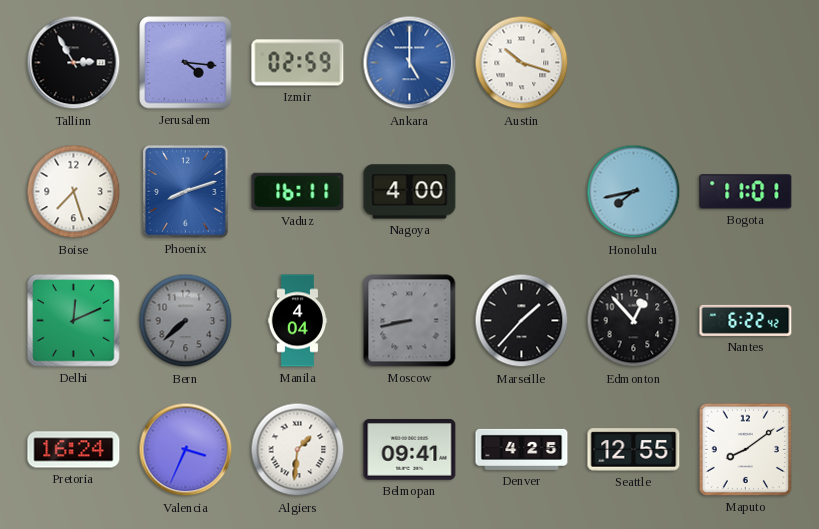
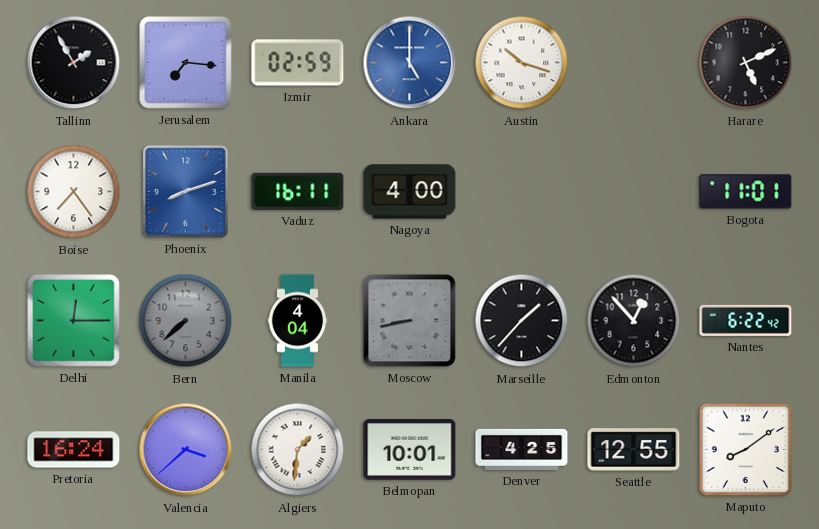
Tallinn: 2:55 -> 1:55
Jerusalem: 4:16 -> 7:16
Harare: none -> 5:11
Boise: 7:27 -> 7:24
Honolulu: 7:43 -> none
Delhi: 12:11 -> 12:15
Valencia: 3:34 -> 3:38
Belmopan: 09:41 -> 10:01
